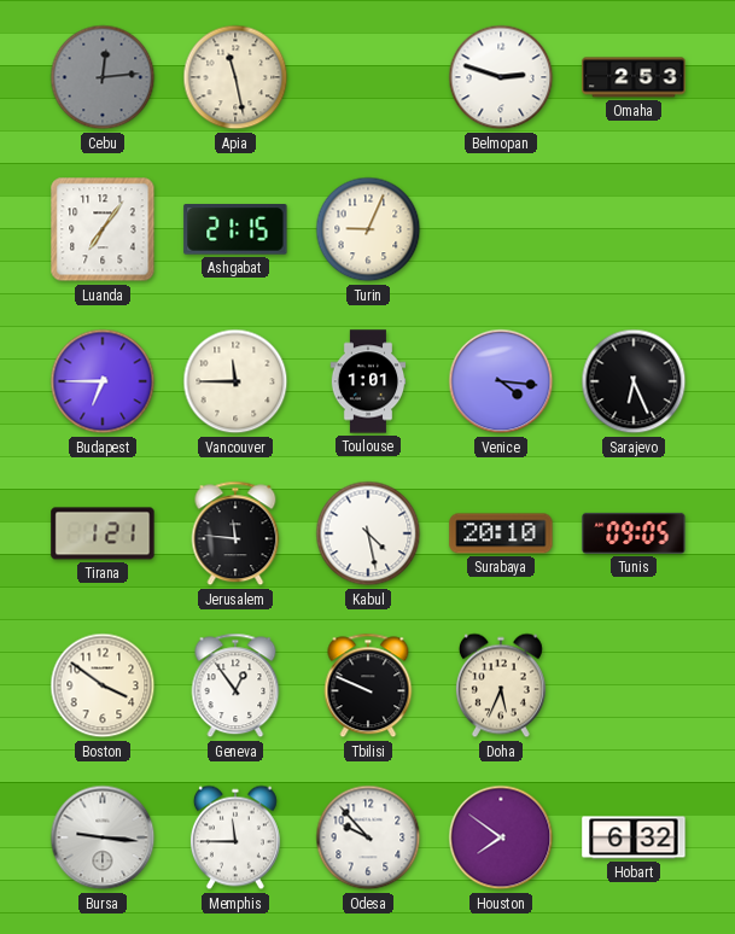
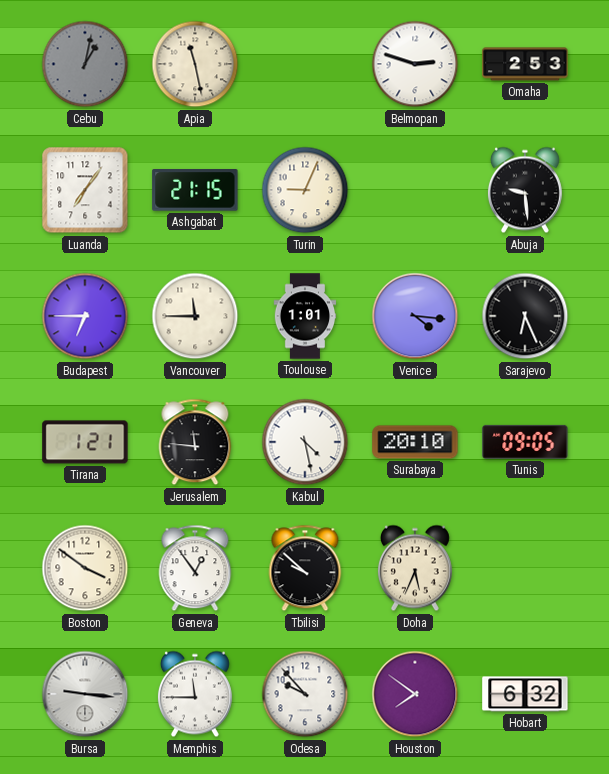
Cebu: 12:14 -> 1:02
Abuja: none -> 9:29
Tbilisi: 9:49 -> 9:52
